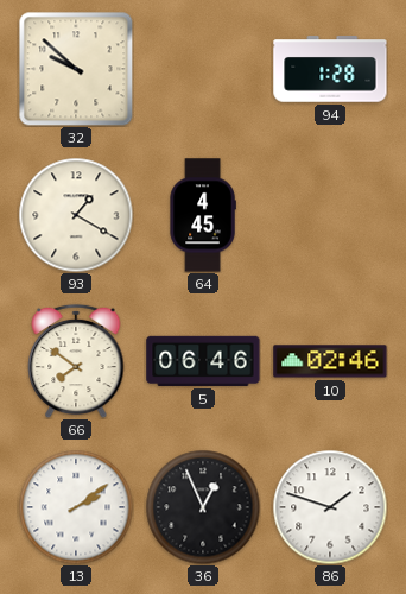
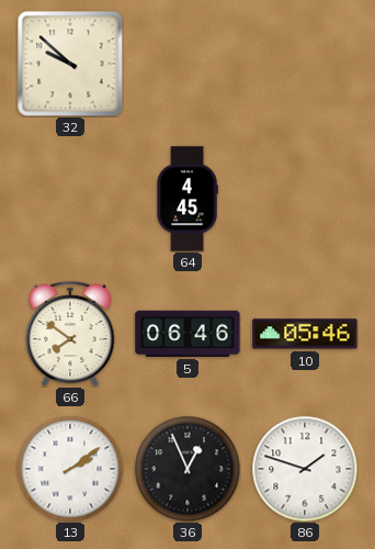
94: 1:28 -> none
93: 1:20 -> none
10: 02:46 -> 05:46
